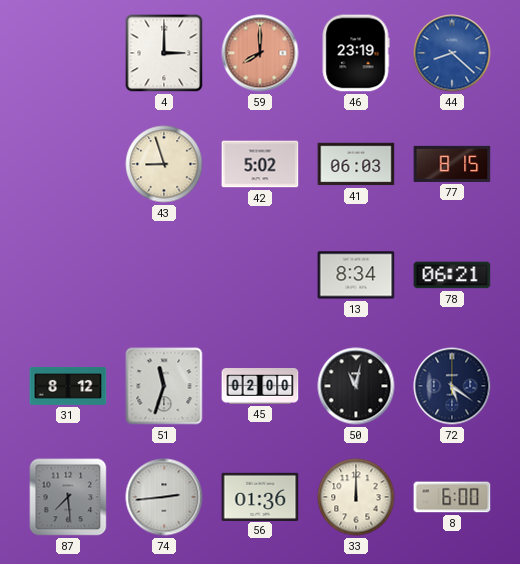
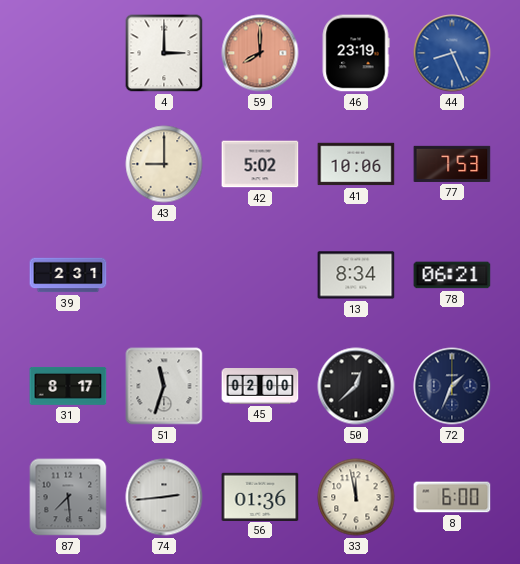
44: 8:22 -> 8:26
43: 8:57 -> 9:00
41: 06:03 -> 10:06
77: 8:15 -> 7:53
39: none -> 2:31
31: 8:12 -> 8:17
50: 11:02 -> 12:38
72: 5:21 -> 1:34
33: 12:00 -> 11:58
